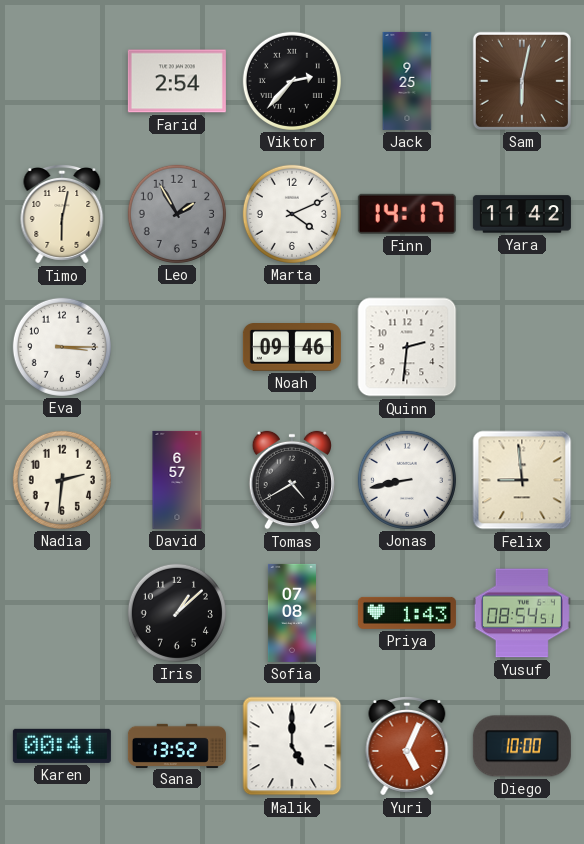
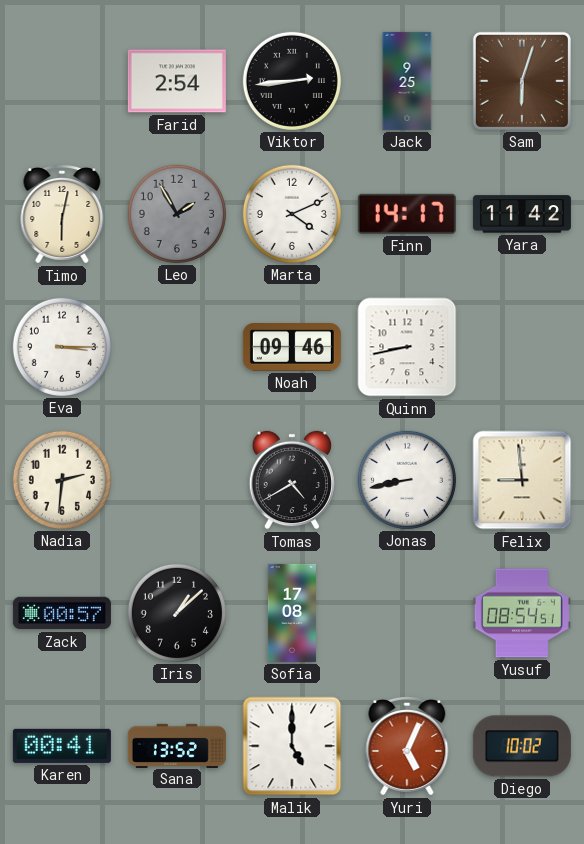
Viktor: 2:37 -> 2:44
Sam: 6:02 -> 6:03
Quinn: 2:31 -> 8:43
David: 6:57 -> none
Zack: none -> 00:57
Sofia: 07:08 -> 17:08
Priya: 1:43 -> none
Diego: 10:00 -> 10:02
